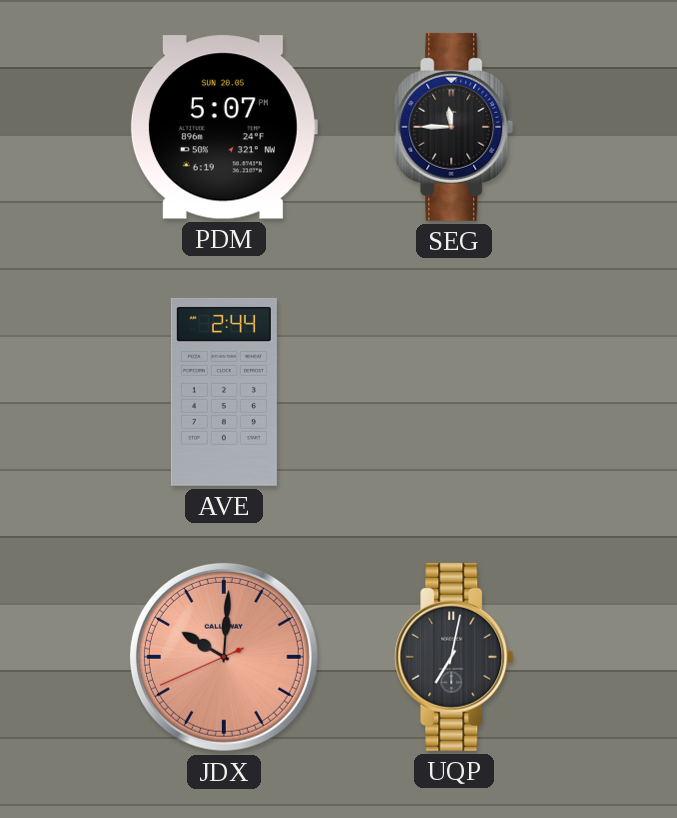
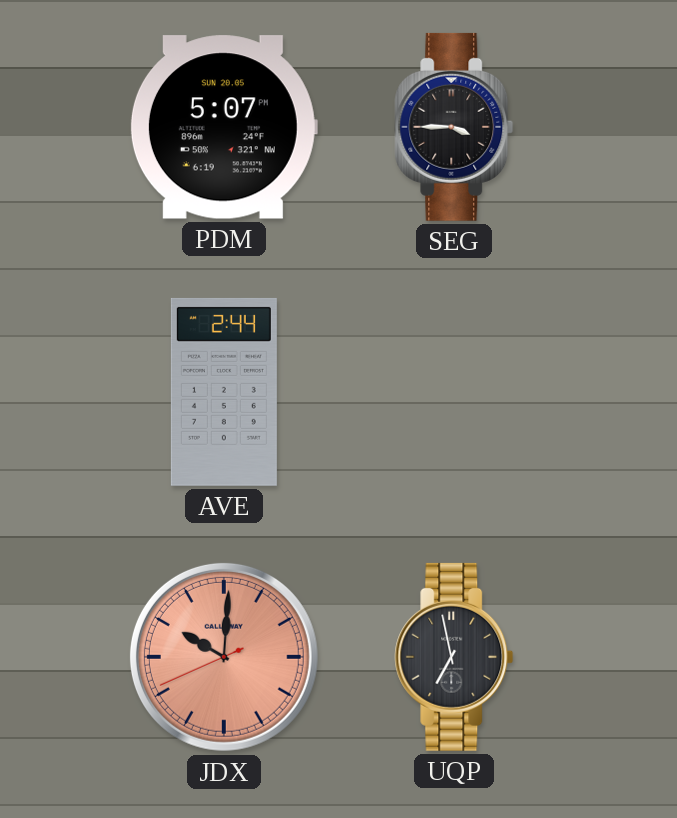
SEG: 11:45 -> 3:45
UQP: 7:02 -> 6:58
